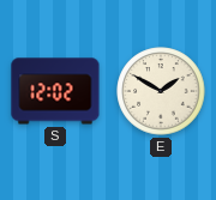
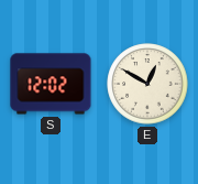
E: 1:50 -> 12:50
